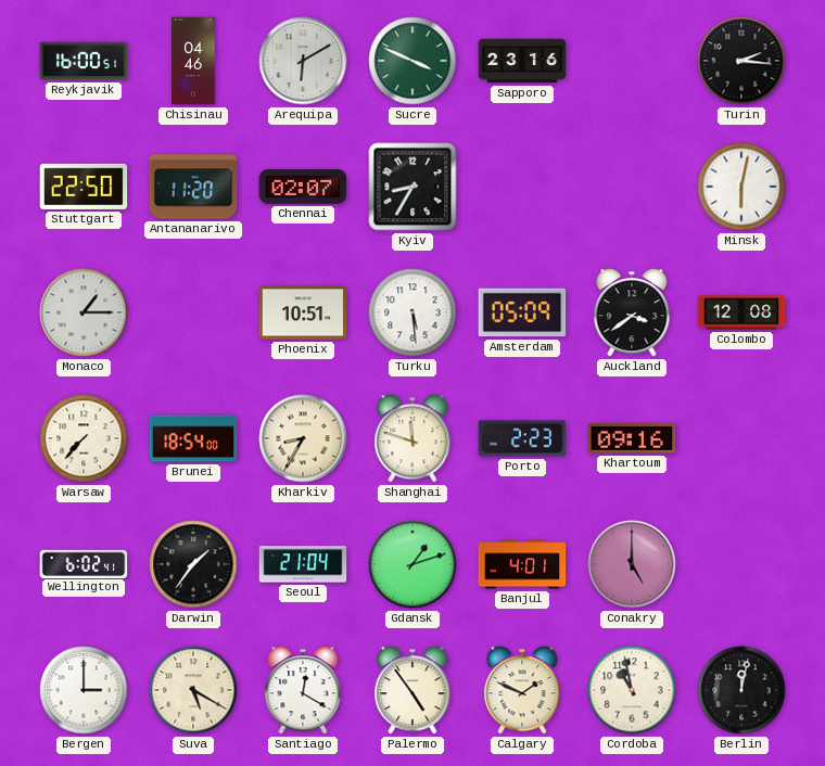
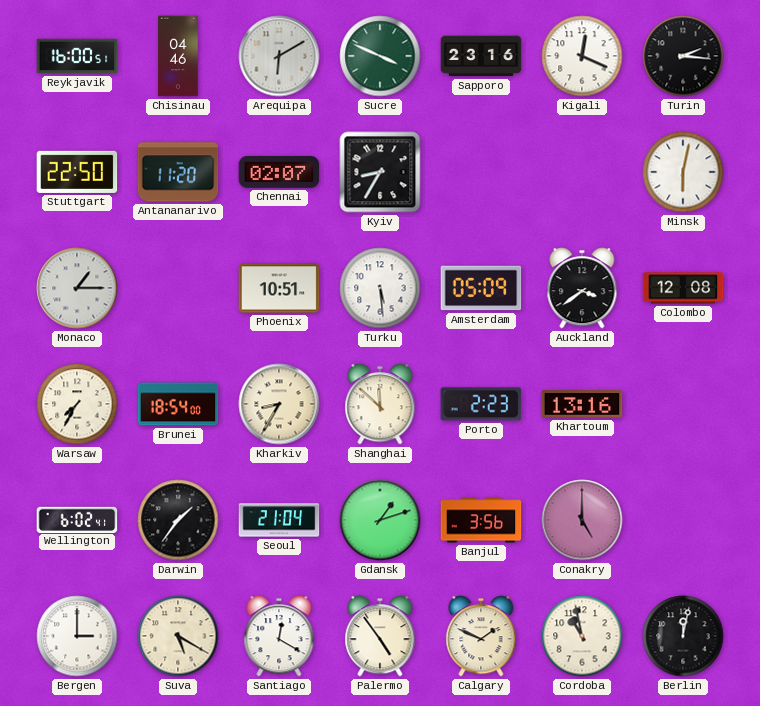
Kigali: none -> 12:19
Warsaw: 7:37 -> 7:35
Shanghai: 11:48 -> 11:52
Khartoum: 09:16 -> 13:16
Banjul: 4:01 -> 3:56
